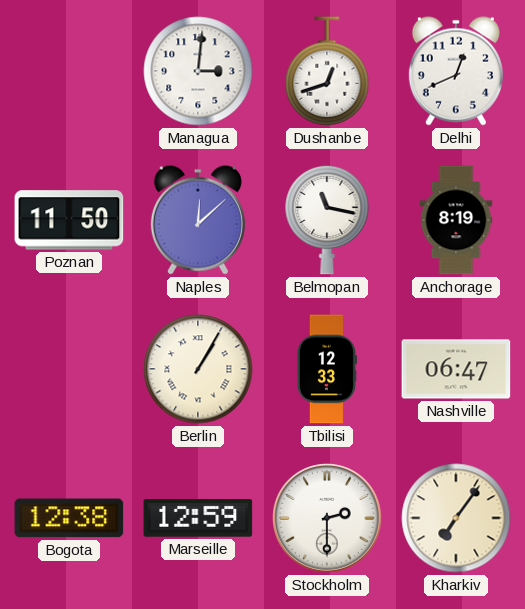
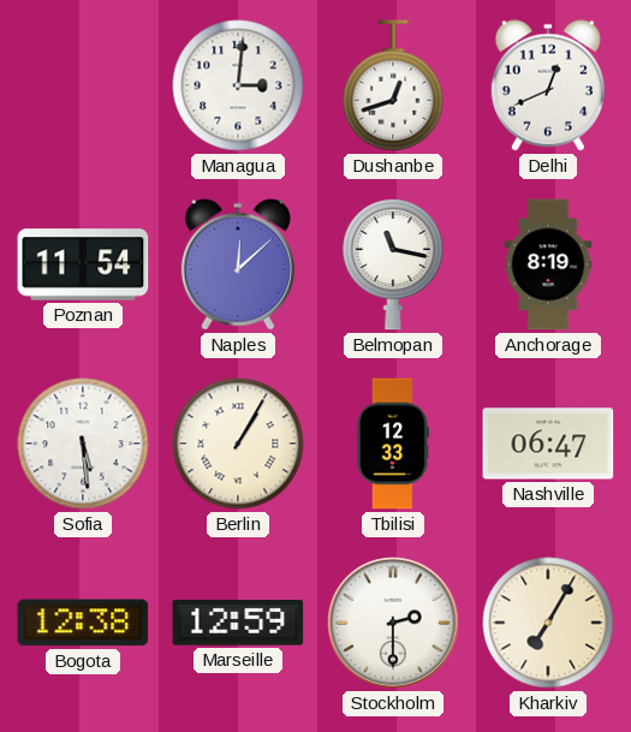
Poznan: 11:50 -> 11:54
Sofia: none -> 5:29
Kharkiv: 7:06 -> 7:05
